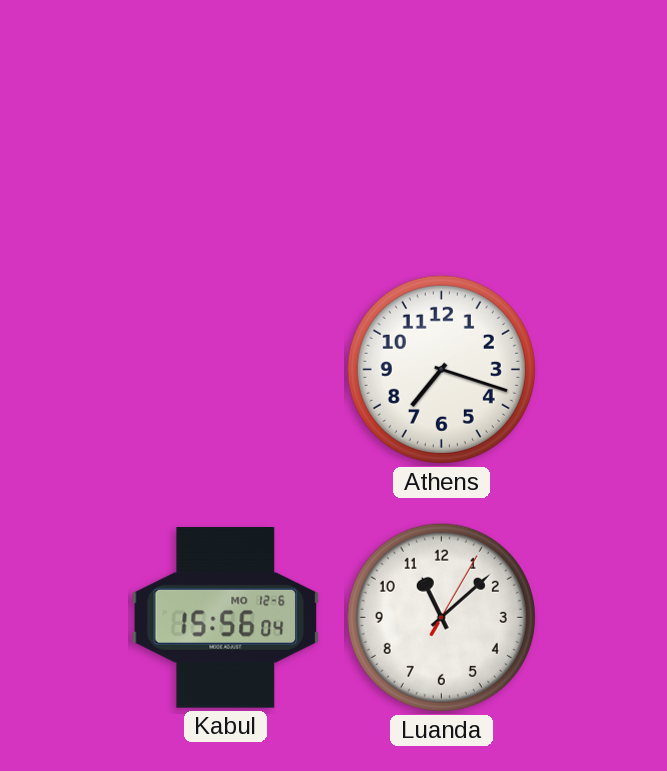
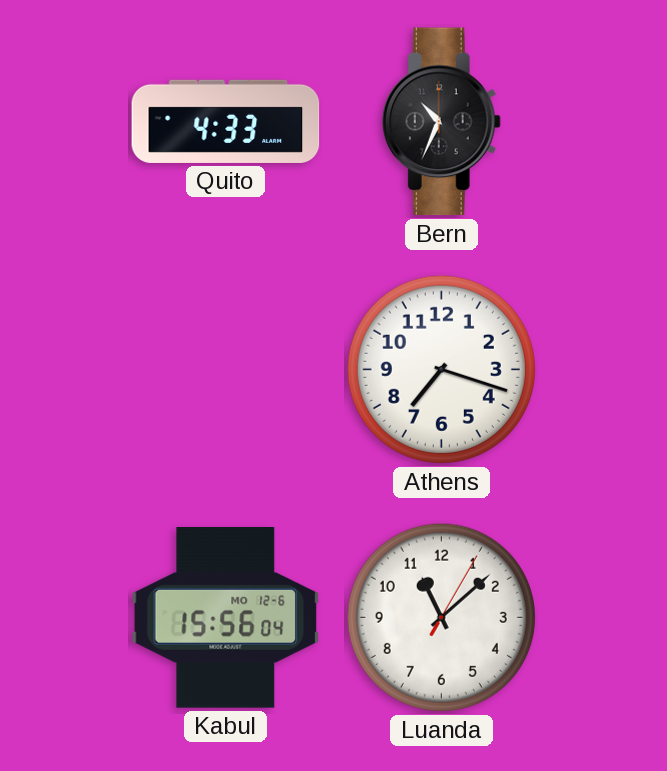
Quito: none -> 4:33
Bern: none -> 10:34
